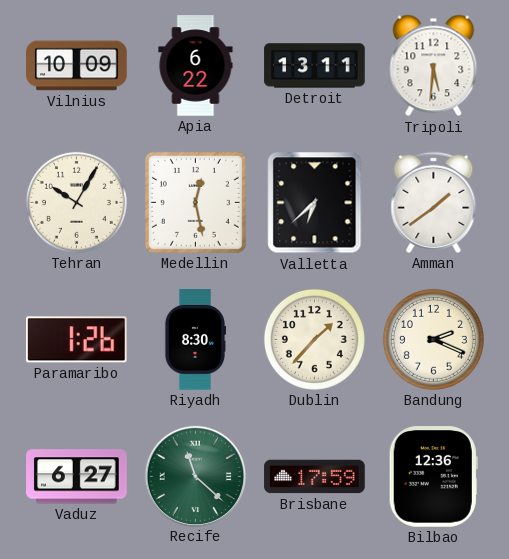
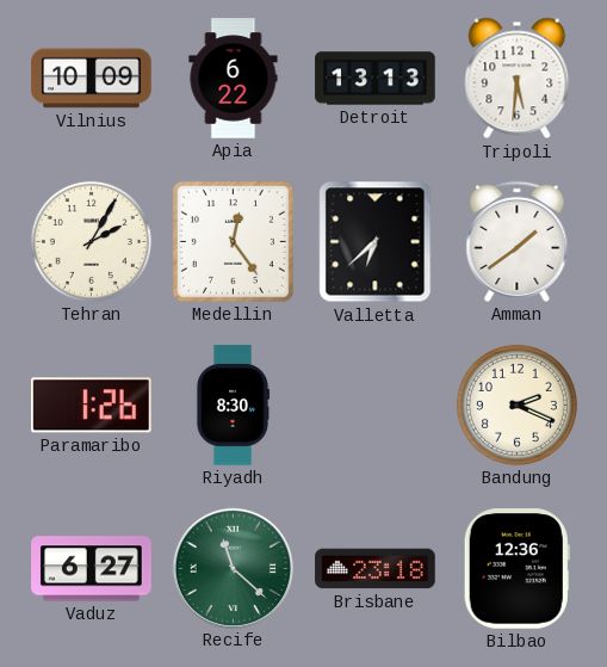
Detroit: 13:11 -> 13:13
Tehran: 10:05 -> 2:05
Medellin: 12:28 -> 12:24
Dublin: 1:37 -> none
Brisbane: 17:59 -> 23:18
